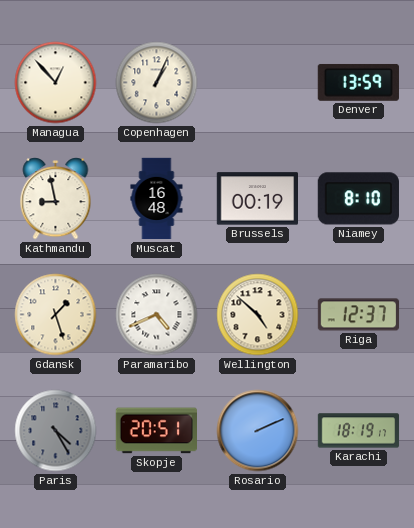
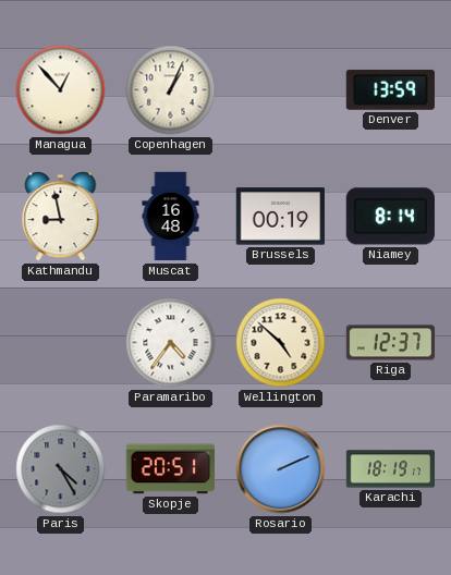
Niamey: 8:10 -> 8:14
Gdansk: 1:27 -> none
Paramaribo: 4:41 -> 4:36
